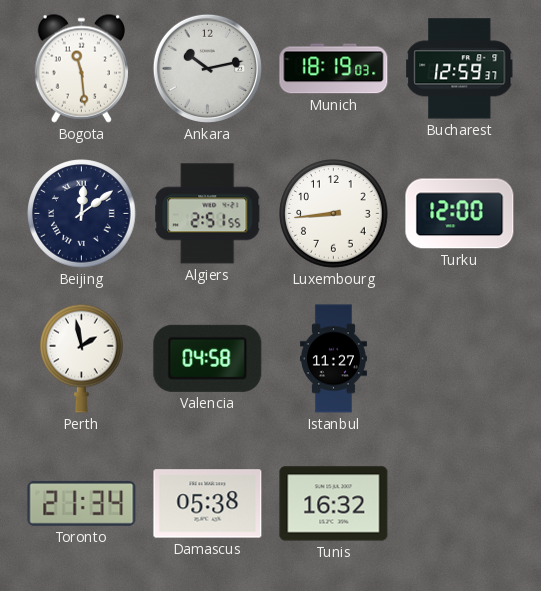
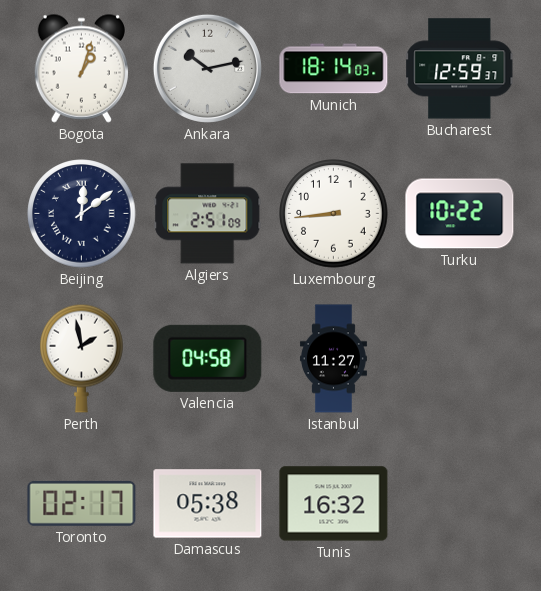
Bogota: 11:29 -> 1:03
Munich: 18:19 -> 18:14
Algiers: 2:51:55 -> 2:51:09
Turku: 12:00 -> 10:22
Toronto: 21:34 -> 02:17
